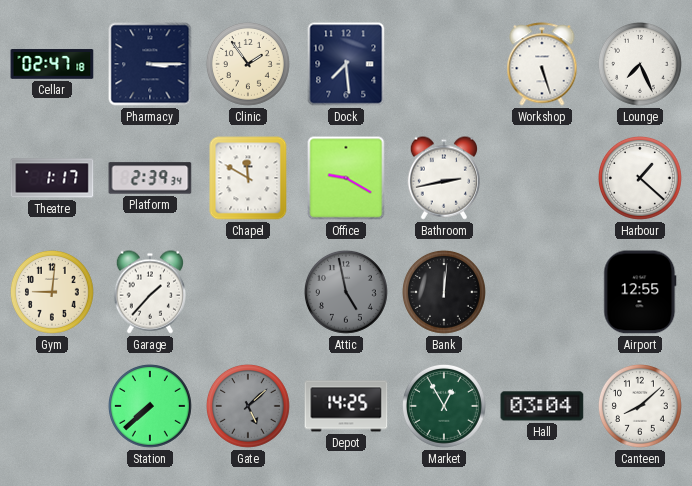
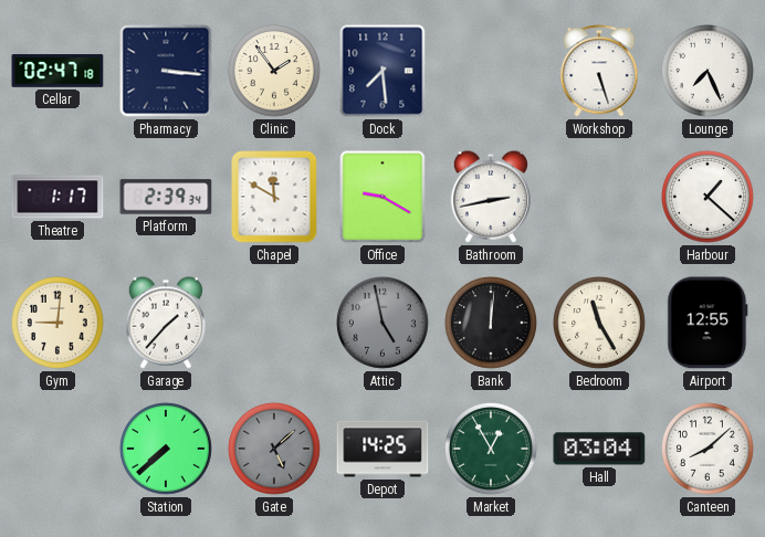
Pharmacy: 3:15 -> 3:16
Bedroom: none -> 11:25
